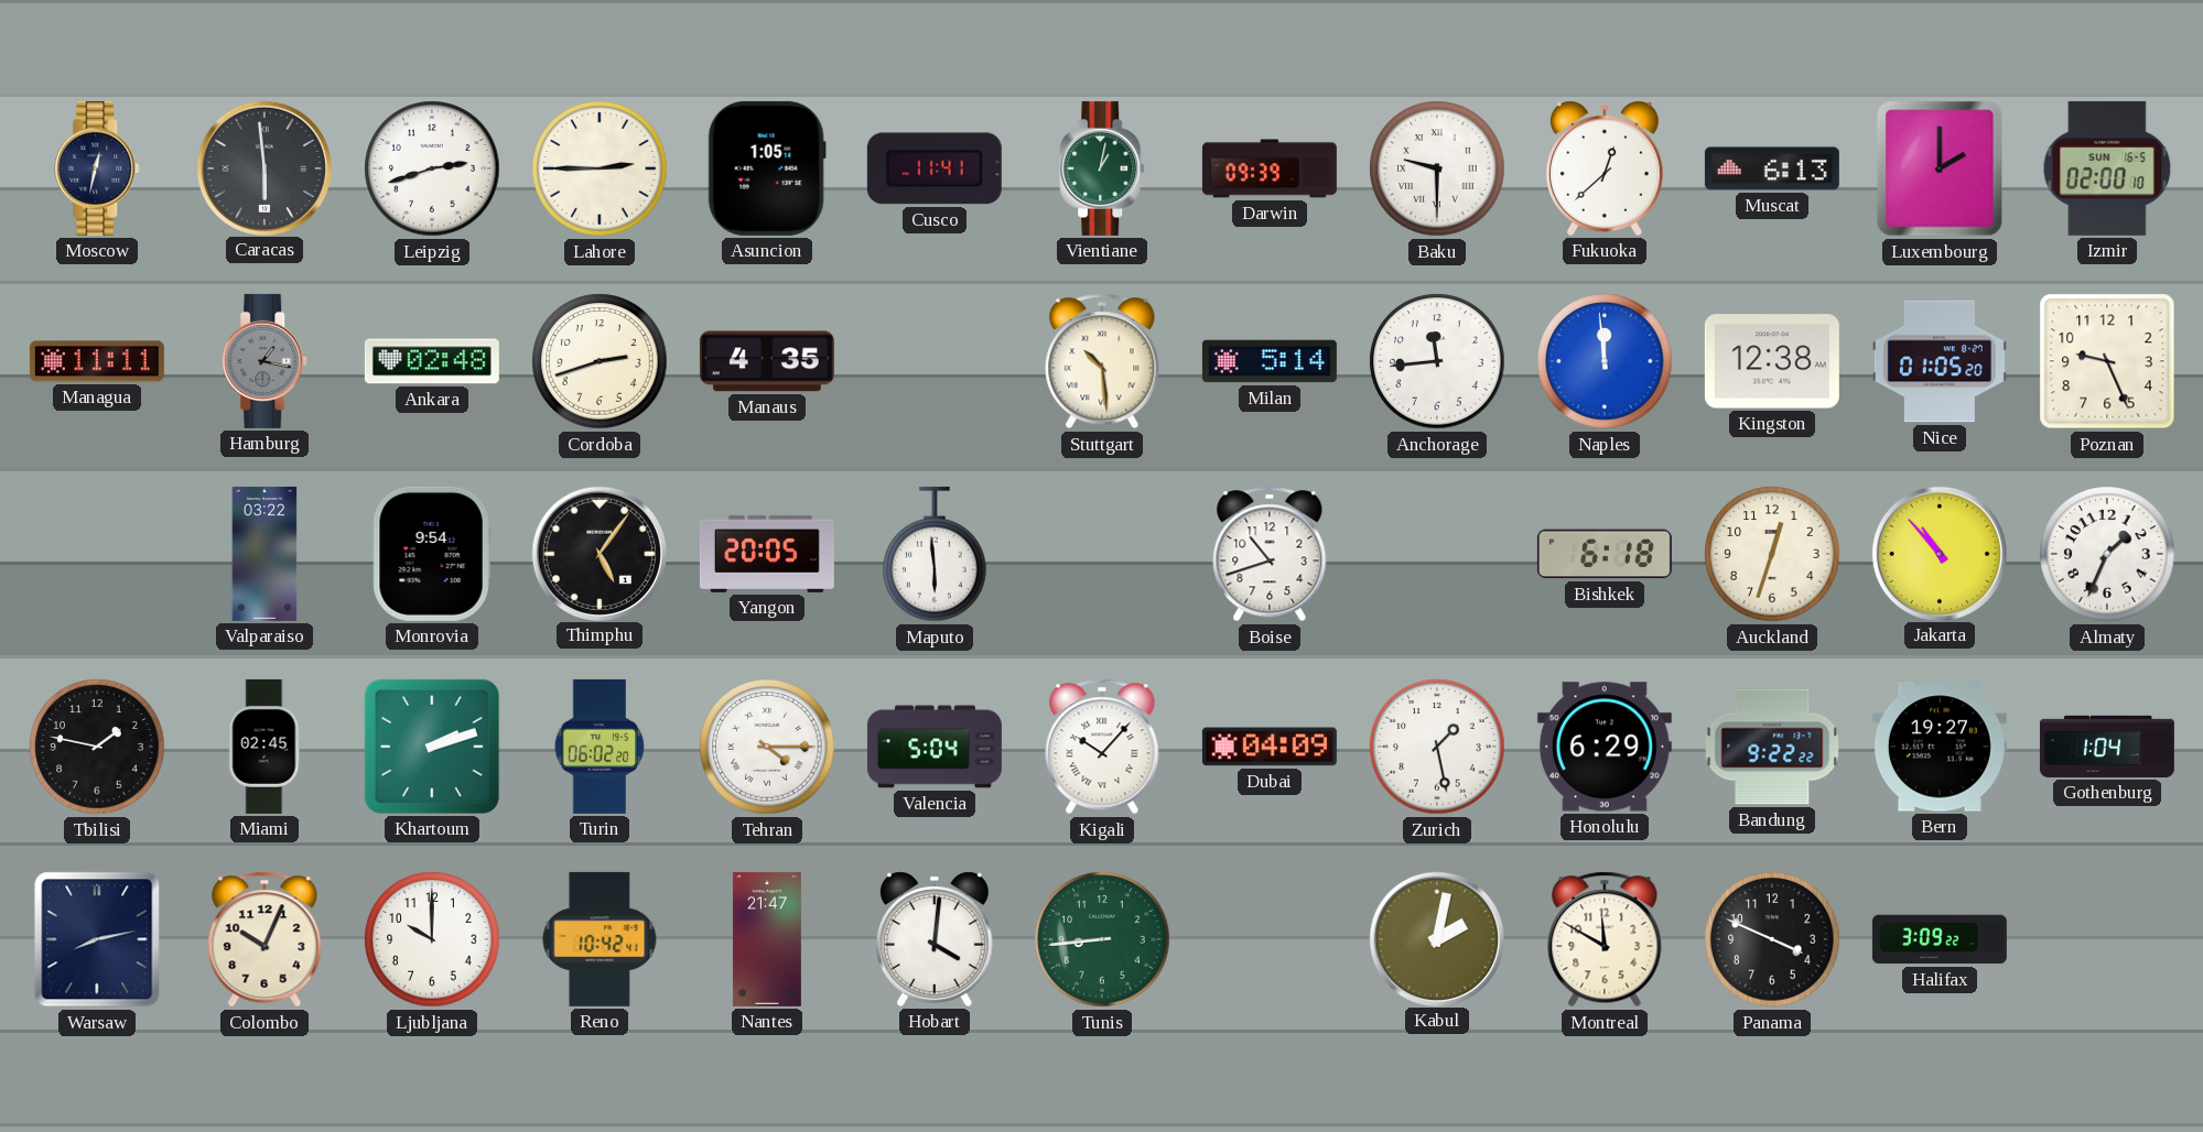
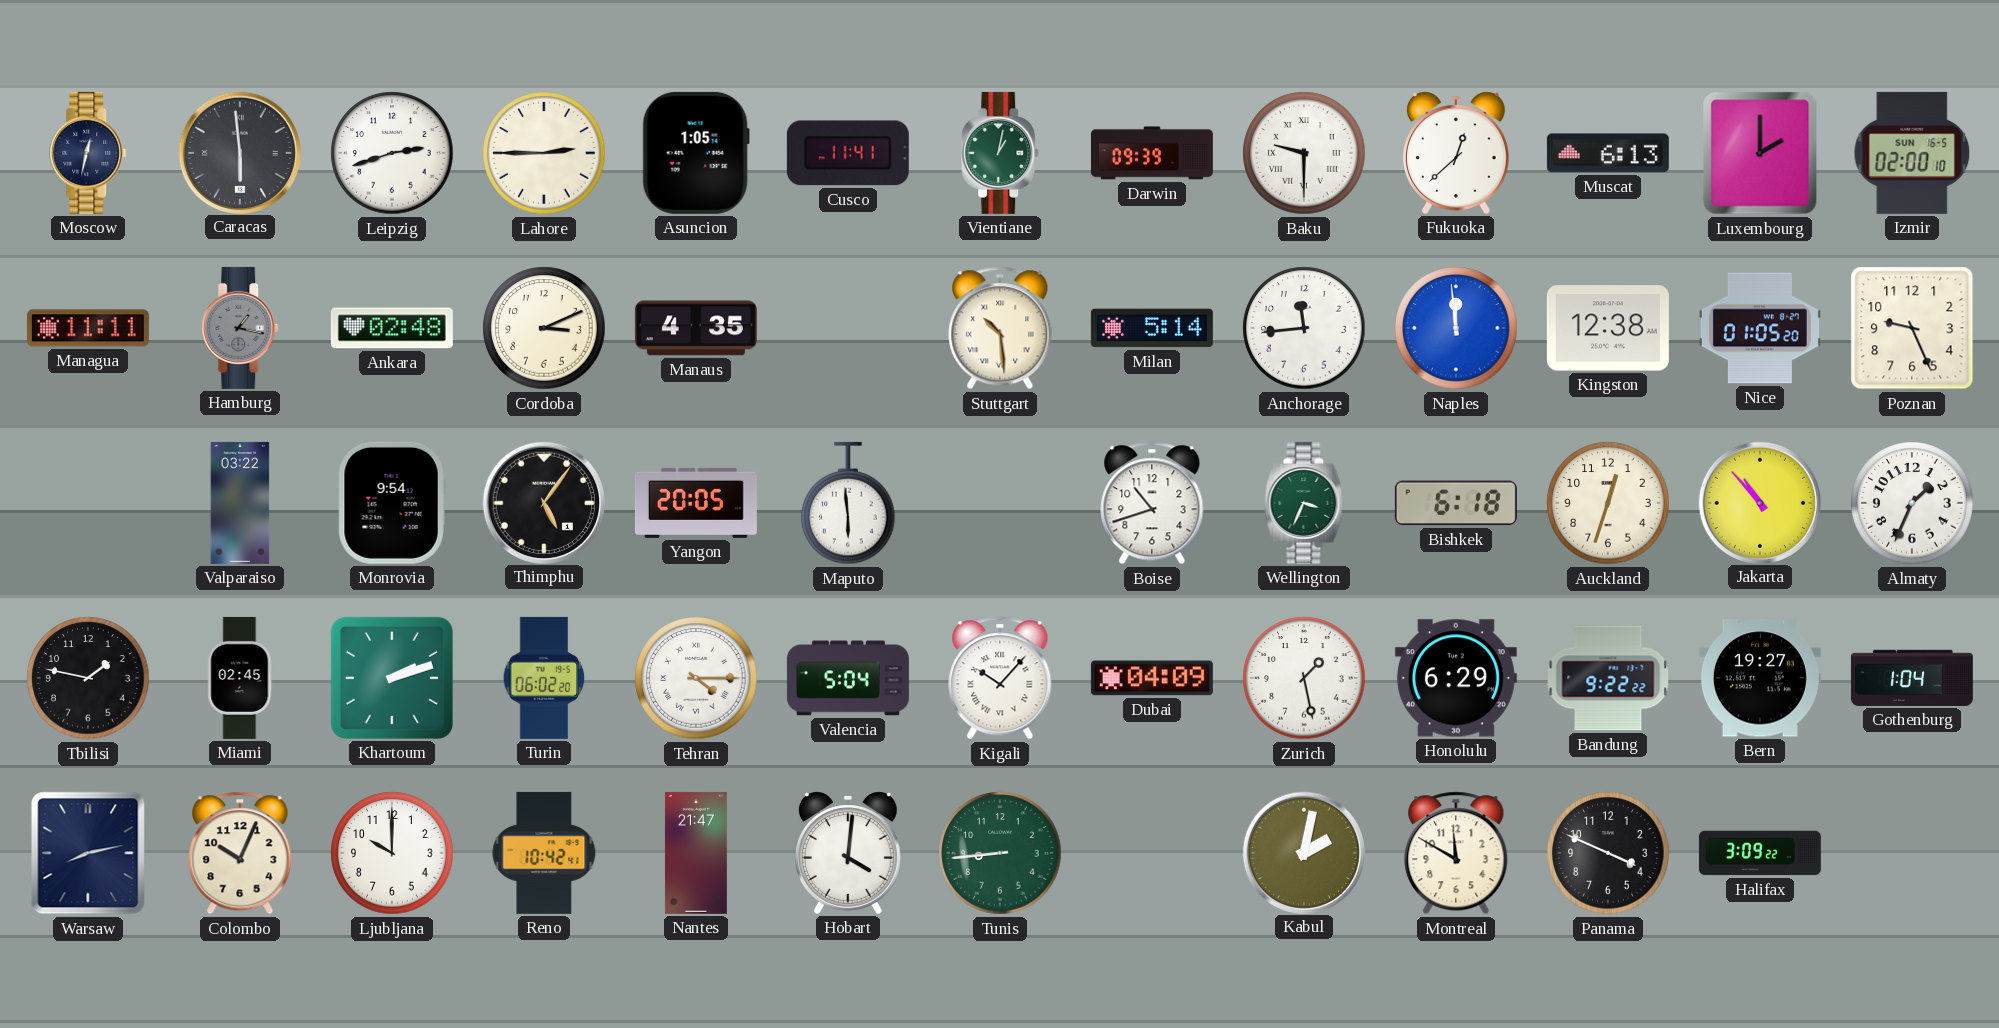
Cordoba: 2:42 -> 3:11
Wellington: none -> 3:34
